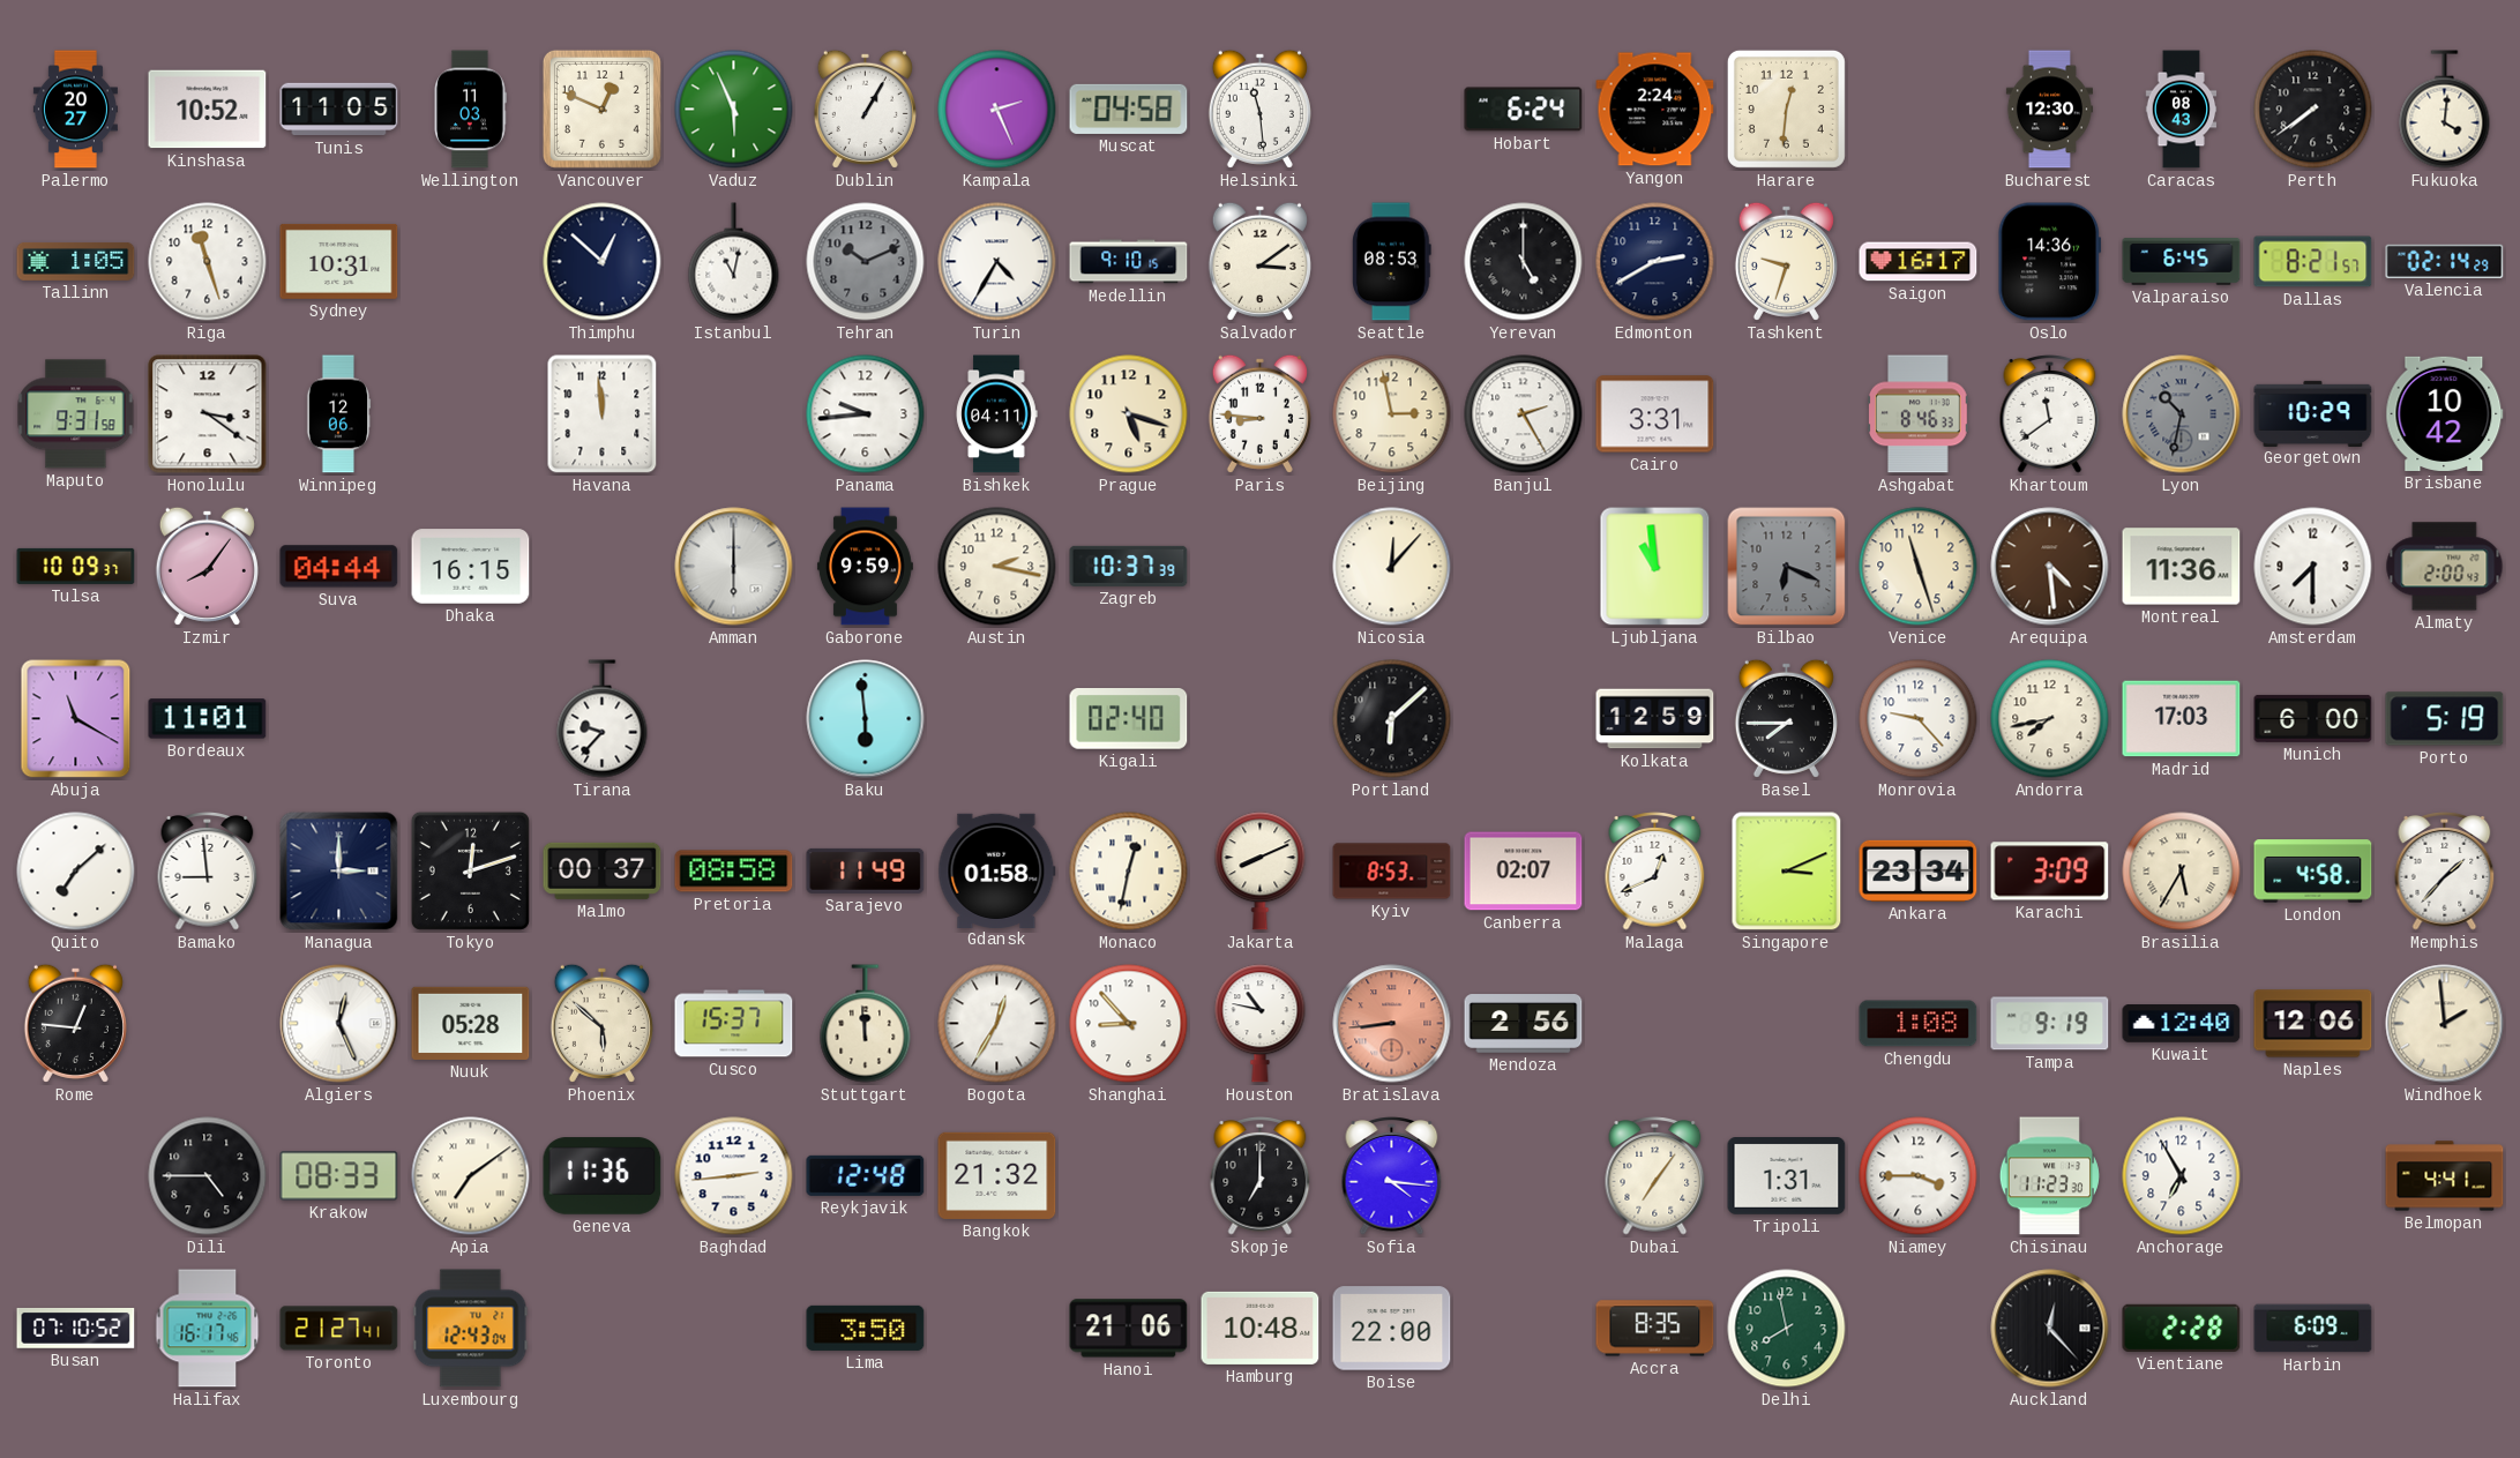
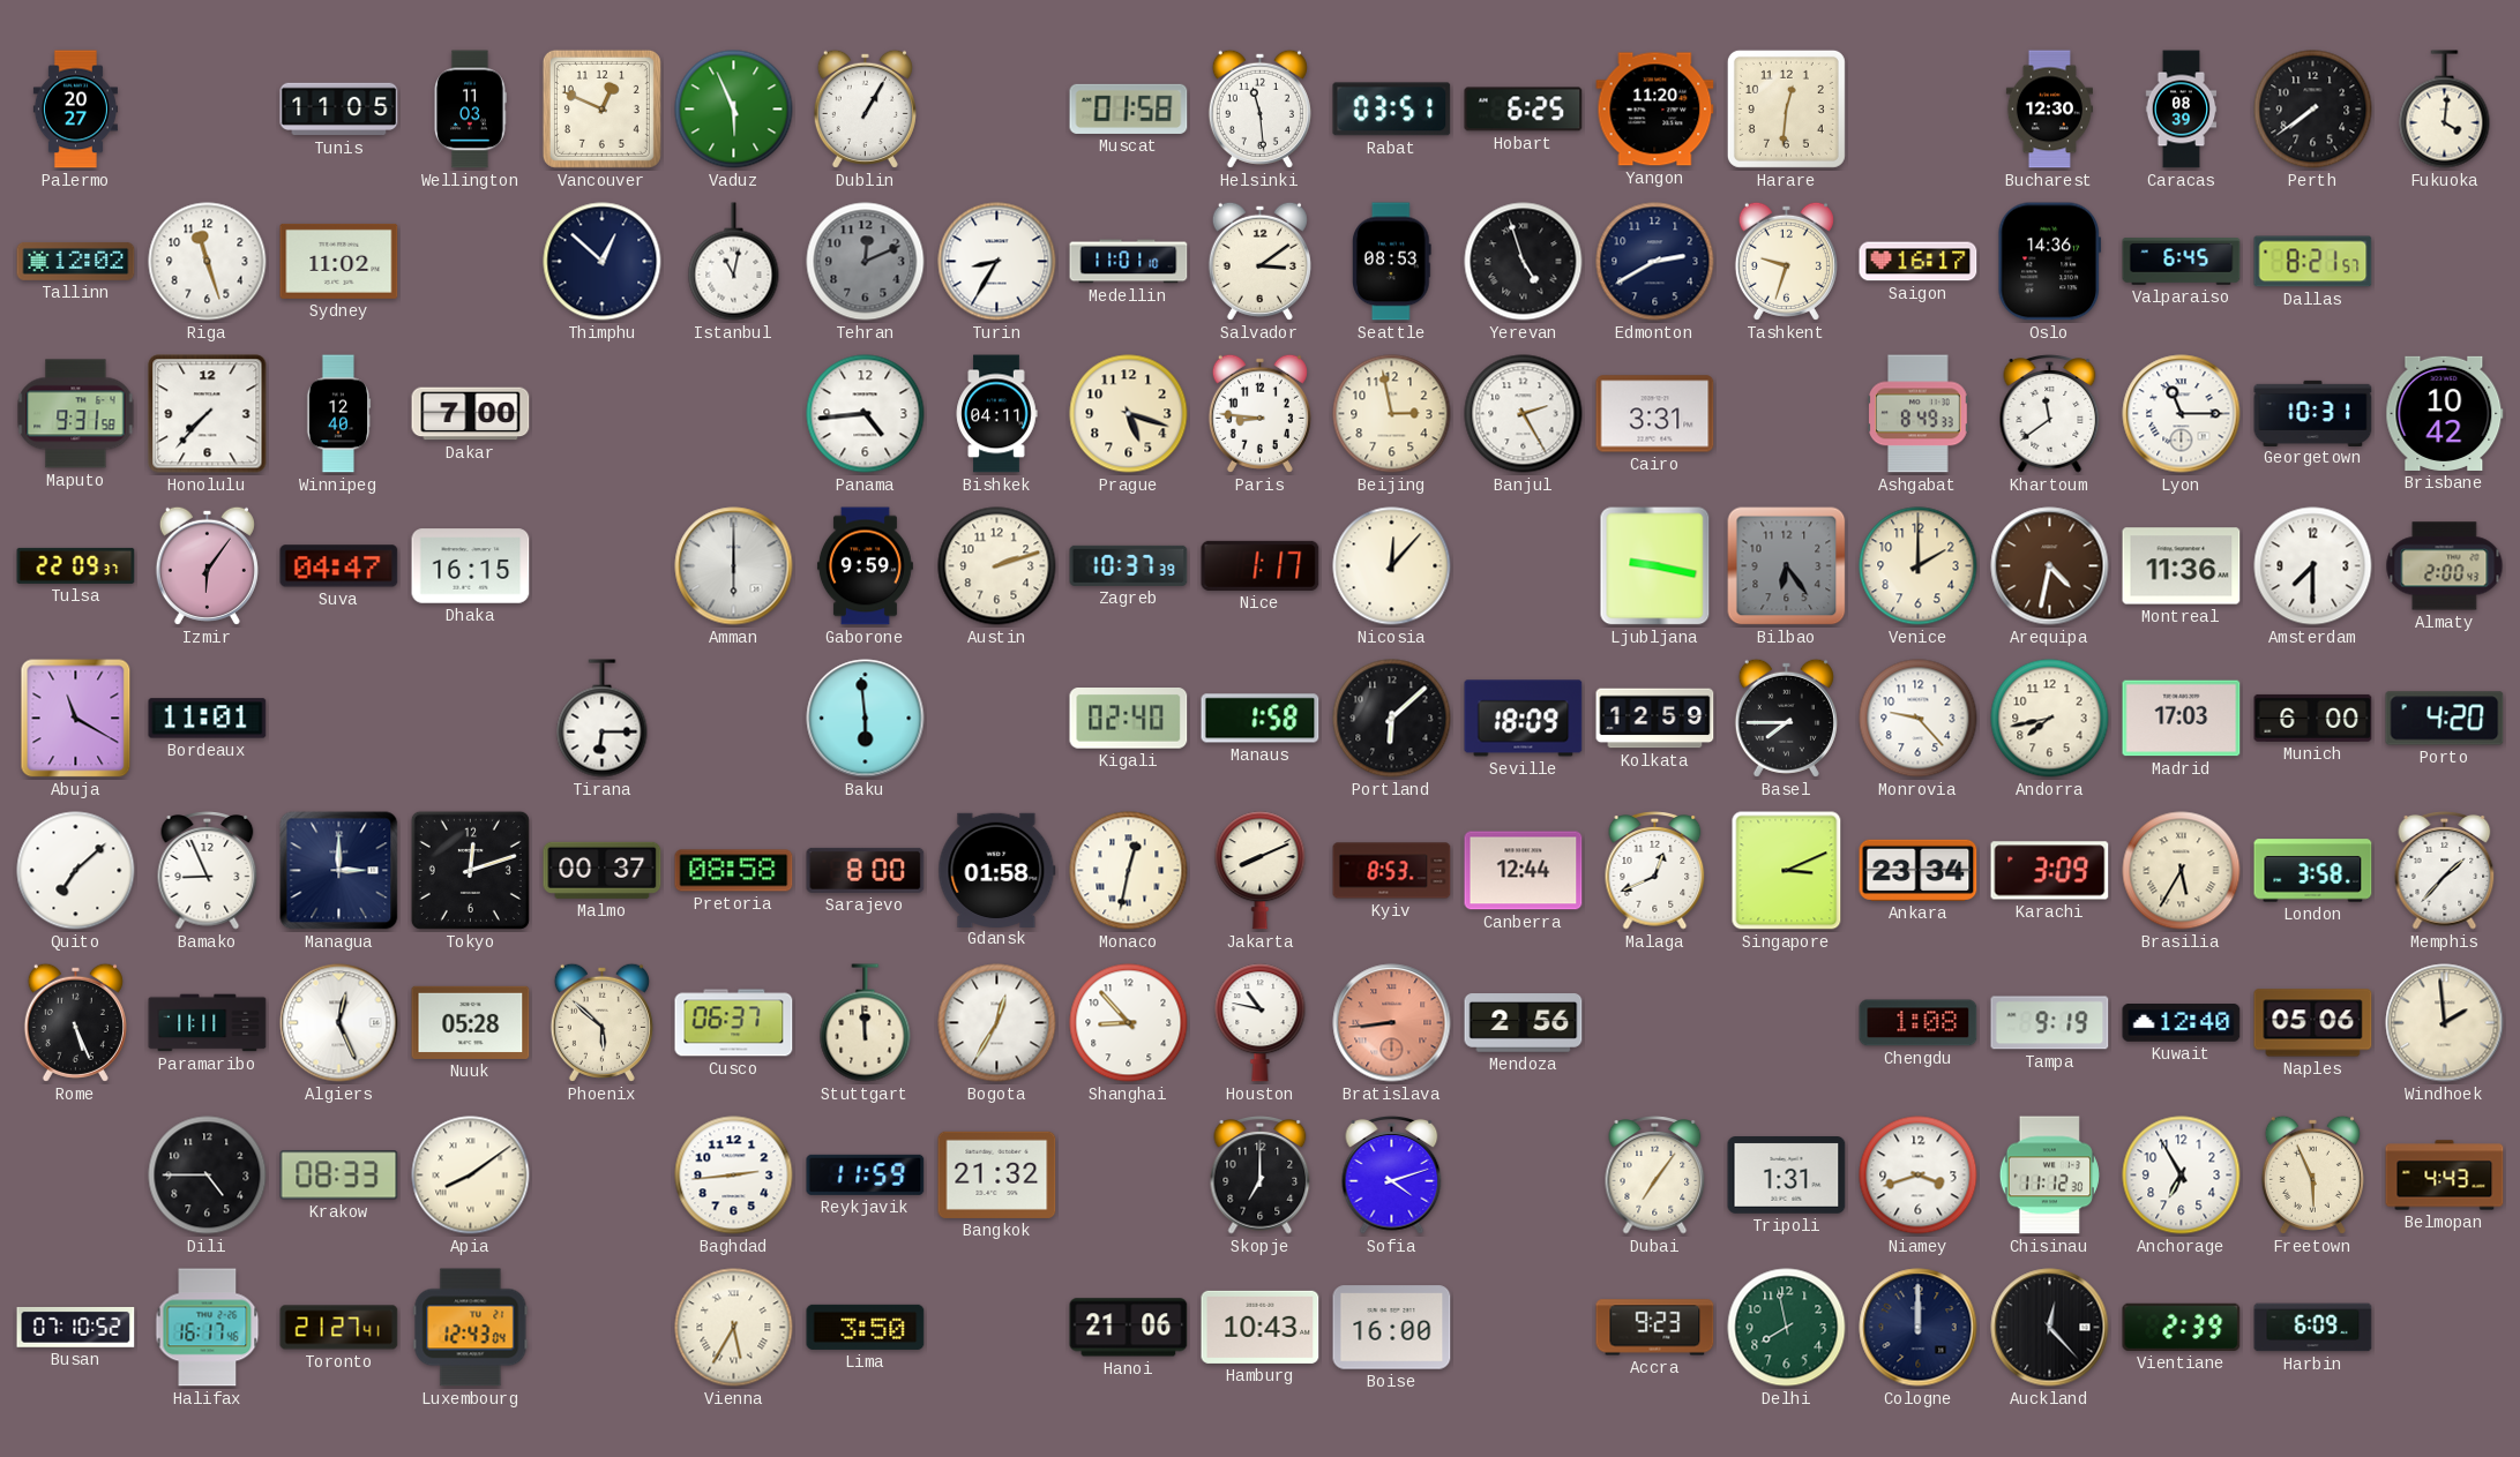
Kinshasa: 10:52 -> none
Kampala: 2:26 -> none
Muscat: 04:58 -> 01:58
Rabat: none -> 03:51
Hobart: 6:24 -> 6:25
Yangon: 2:24 -> 11:20
Caracas: 08:43 -> 08:39
Tallinn: 1:05 -> 12:02
Sydney: 10:31 -> 11:02
Tehran: 10:11 -> 12:11
Turin: 4:35 -> 8:35
Medellin: 9:10 -> 11:01
Yerevan: 5:00 -> 4:57
Valencia: 02:14 -> none
Honolulu: 3:21 -> 7:37
Winnipeg: 12:06 -> 12:40
Dakar: none -> 7:00
Havana: 11:59 -> none
Panama: 9:44 -> 4:44
Ashgabat: 8:46 -> 8:49
Lyon: 10:32 -> 11:15
Lyon dial: grey -> white
Georgetown: 10:29 -> 10:31
Tulsa: 10:09 -> 22:09
Izmir: 8:06 -> 6:06
Suva: 04:44 -> 04:47
Austin: 2:17 -> 2:12
Nice: none -> 1:17
Ljubljana: 10:59 -> 9:17
Bilbao: 6:19 -> 6:24
Venice: 11:27 -> 2:00
Arequipa: 4:29 -> 4:32
Tirana: 9:37 -> 6:15
Manaus: none -> 1:58
Seville: none -> 18:09
Porto: 5:19 -> 4:20
Bamako: 8:59 -> 8:56
Sarajevo: 11:49 -> 8:00
Canberra: 02:07 -> 12:44
London: 4:58 -> 3:58
Rome: 12:46 -> 5:26
Paramaribo: none -> 11:11
Cusco: 15:37 -> 06:37
Naples: 12:06 -> 05:06
Apia: 7:09 -> 8:09
Geneva: 11:36 -> none
Reykjavik: 12:48 -> 11:59
Sofia: 4:16 -> 4:12
Niamey: 3:45 -> 3:42
Chisinau: 11:23 -> 11:12
Freetown: none -> 5:56
Belmopan: 4:41 -> 4:43
Vienna: none -> 5:35
Hamburg: 10:48 -> 10:43
Boise: 22:00 -> 16:00
Accra: 8:35 -> 9:23
Cologne: none -> 12:00
Vientiane: 2:28 -> 2:39
